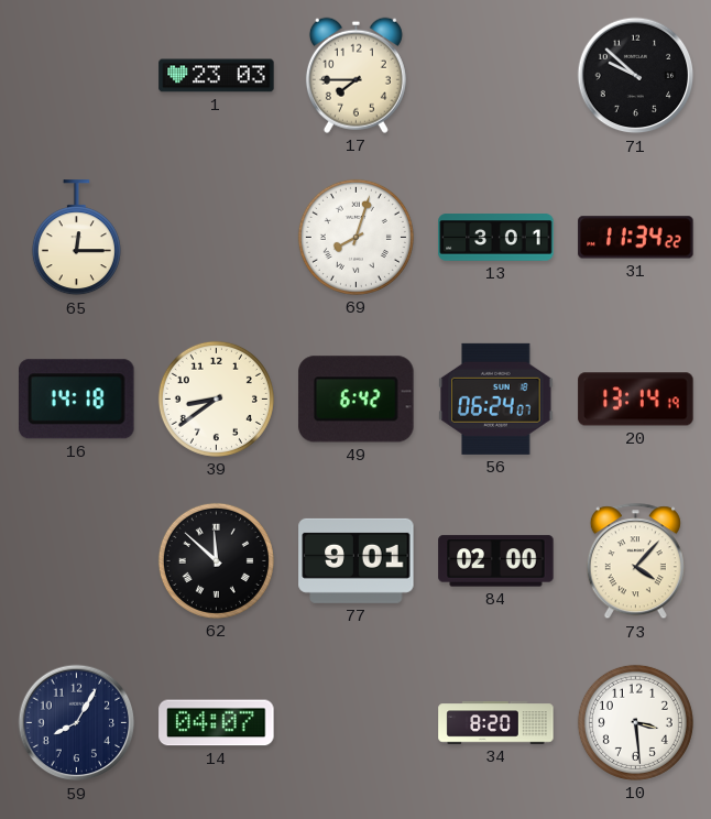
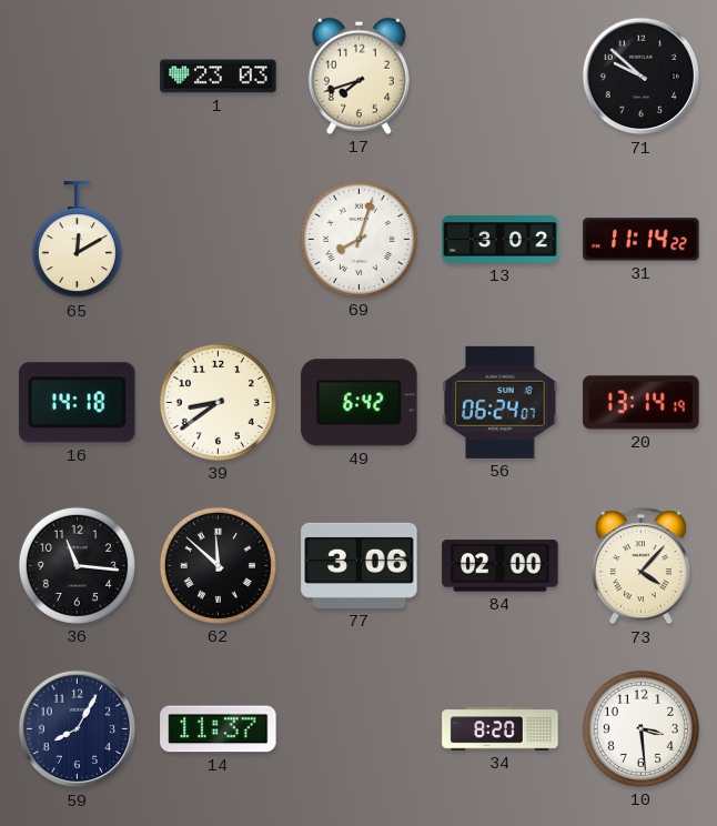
17: 7:45 -> 7:42
65: 12:15 -> 12:10
13: 3:01 -> 3:02
31: 11:34 -> 11:14
36: none -> 11:16
77: 9:01 -> 3:06
14: 04:07 -> 11:37
